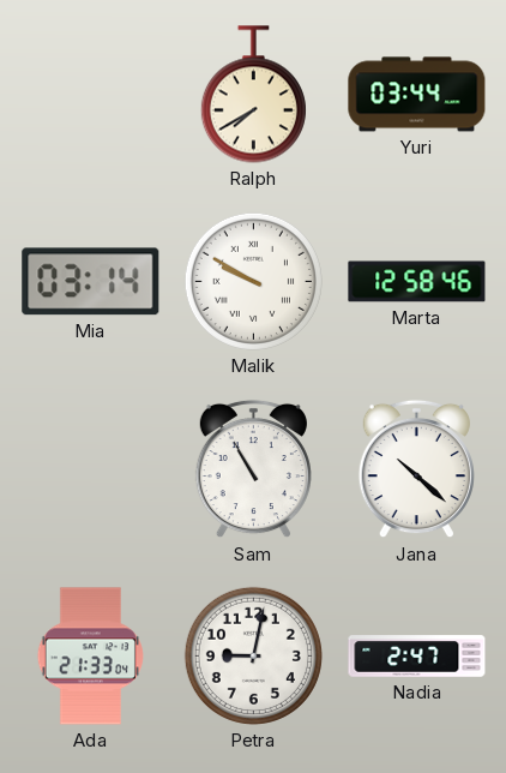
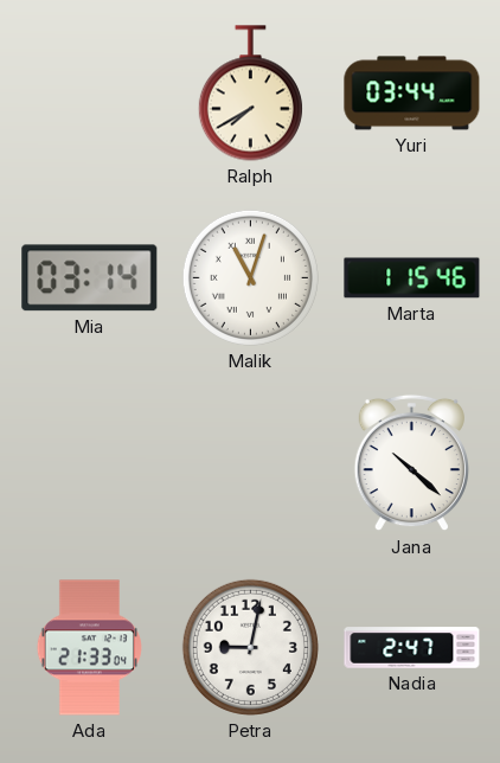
Malik: 9:50 -> 11:03
Marta: 12:58 -> 1:15
Sam: 10:55 -> none
